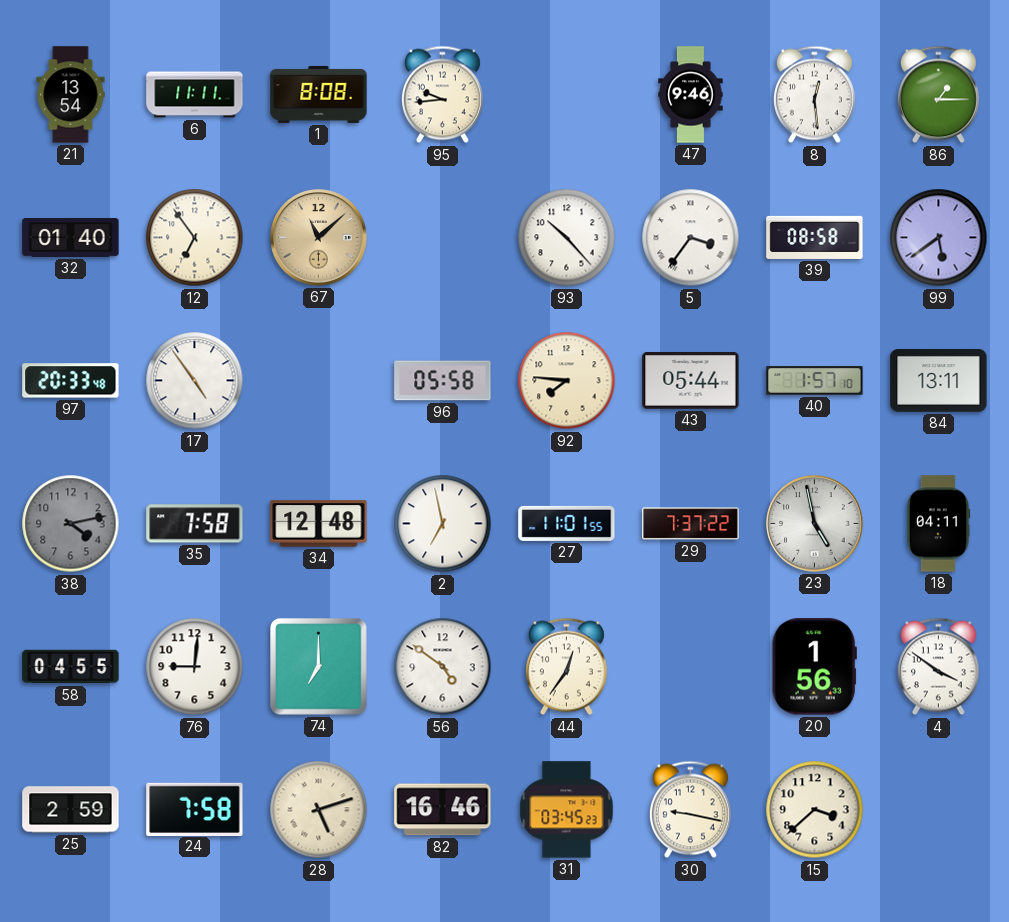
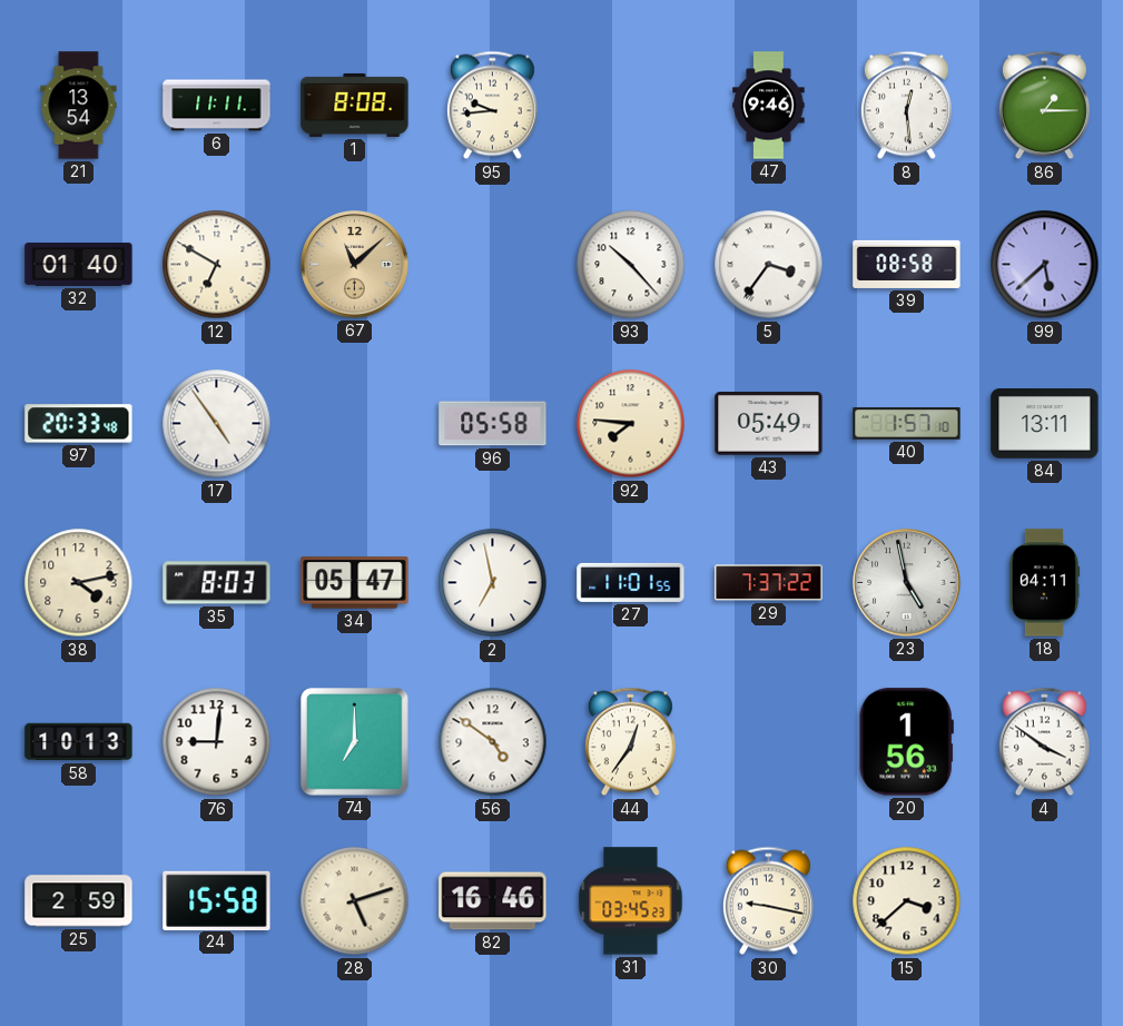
12: 6:54 -> 6:50
99: 5:39 -> 5:38
43: 05:44 -> 05:49
38 dial: grey -> cream
35: 7:58 -> 8:03
34: 12:48 -> 05:47
58: 04:55 -> 10:13
24: 7:58 -> 15:58
